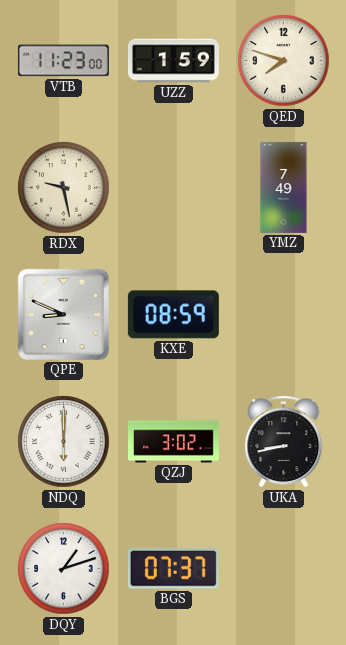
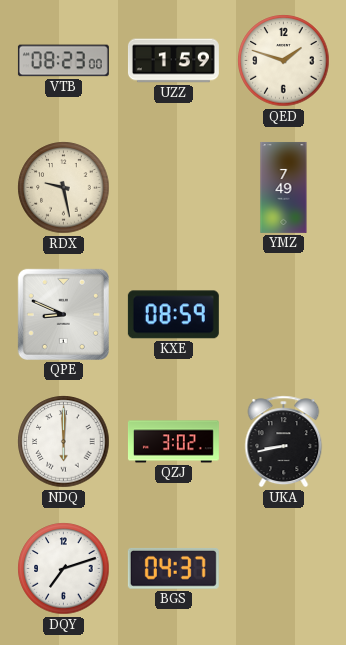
VTB: 11:23 -> 08:23
QED: 7:48 -> 1:48
DQY: 1:12 -> 7:12
BGS: 07:37 -> 04:37
